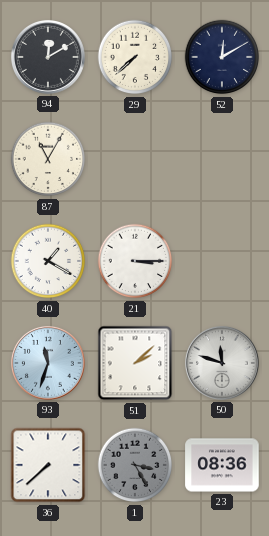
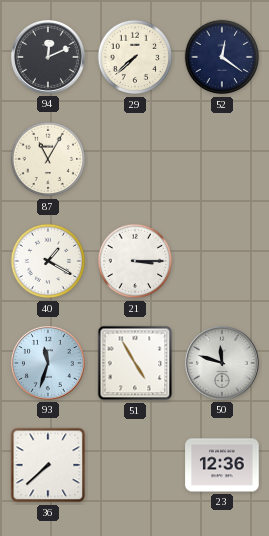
94: 12:10 -> 12:11
52: 12:10 -> 12:21
51: 2:08 -> 4:55
1: 3:25 -> none
23: 08:36 -> 12:36
